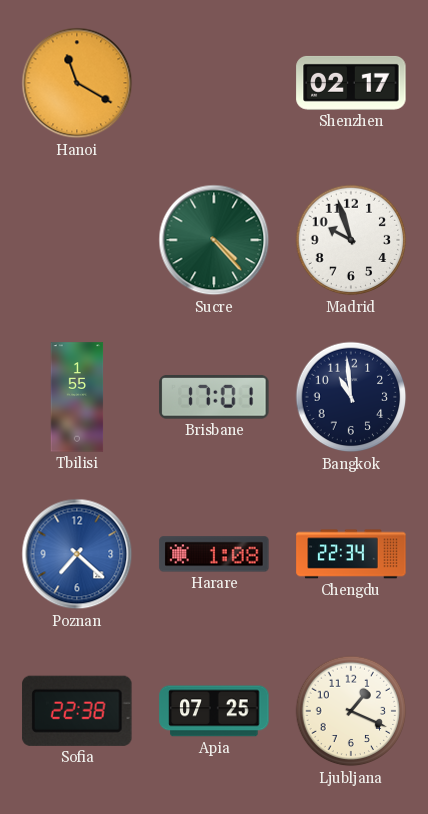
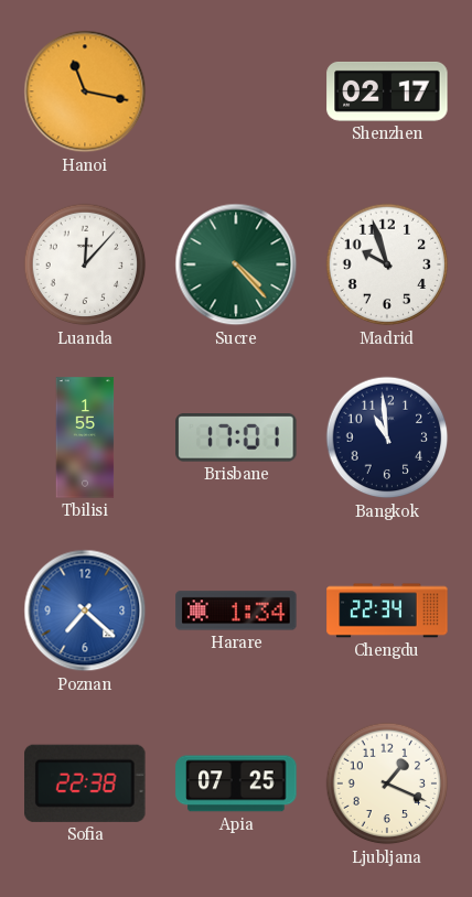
Hanoi: 11:20 -> 11:17
Luanda: none -> 12:07
Harare: 1:08 -> 1:34
